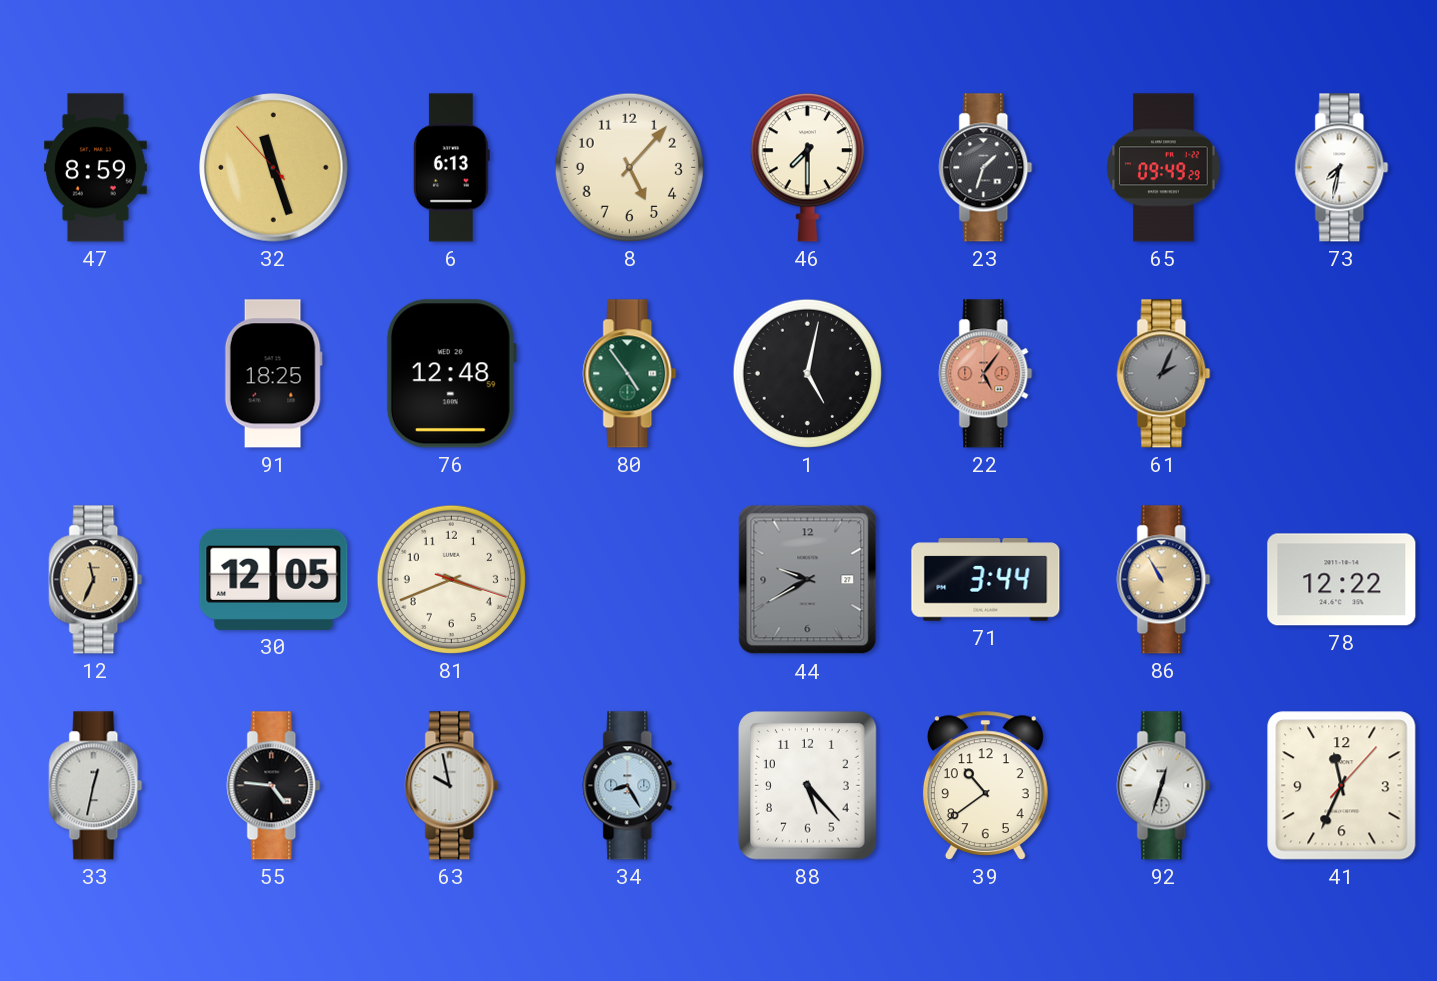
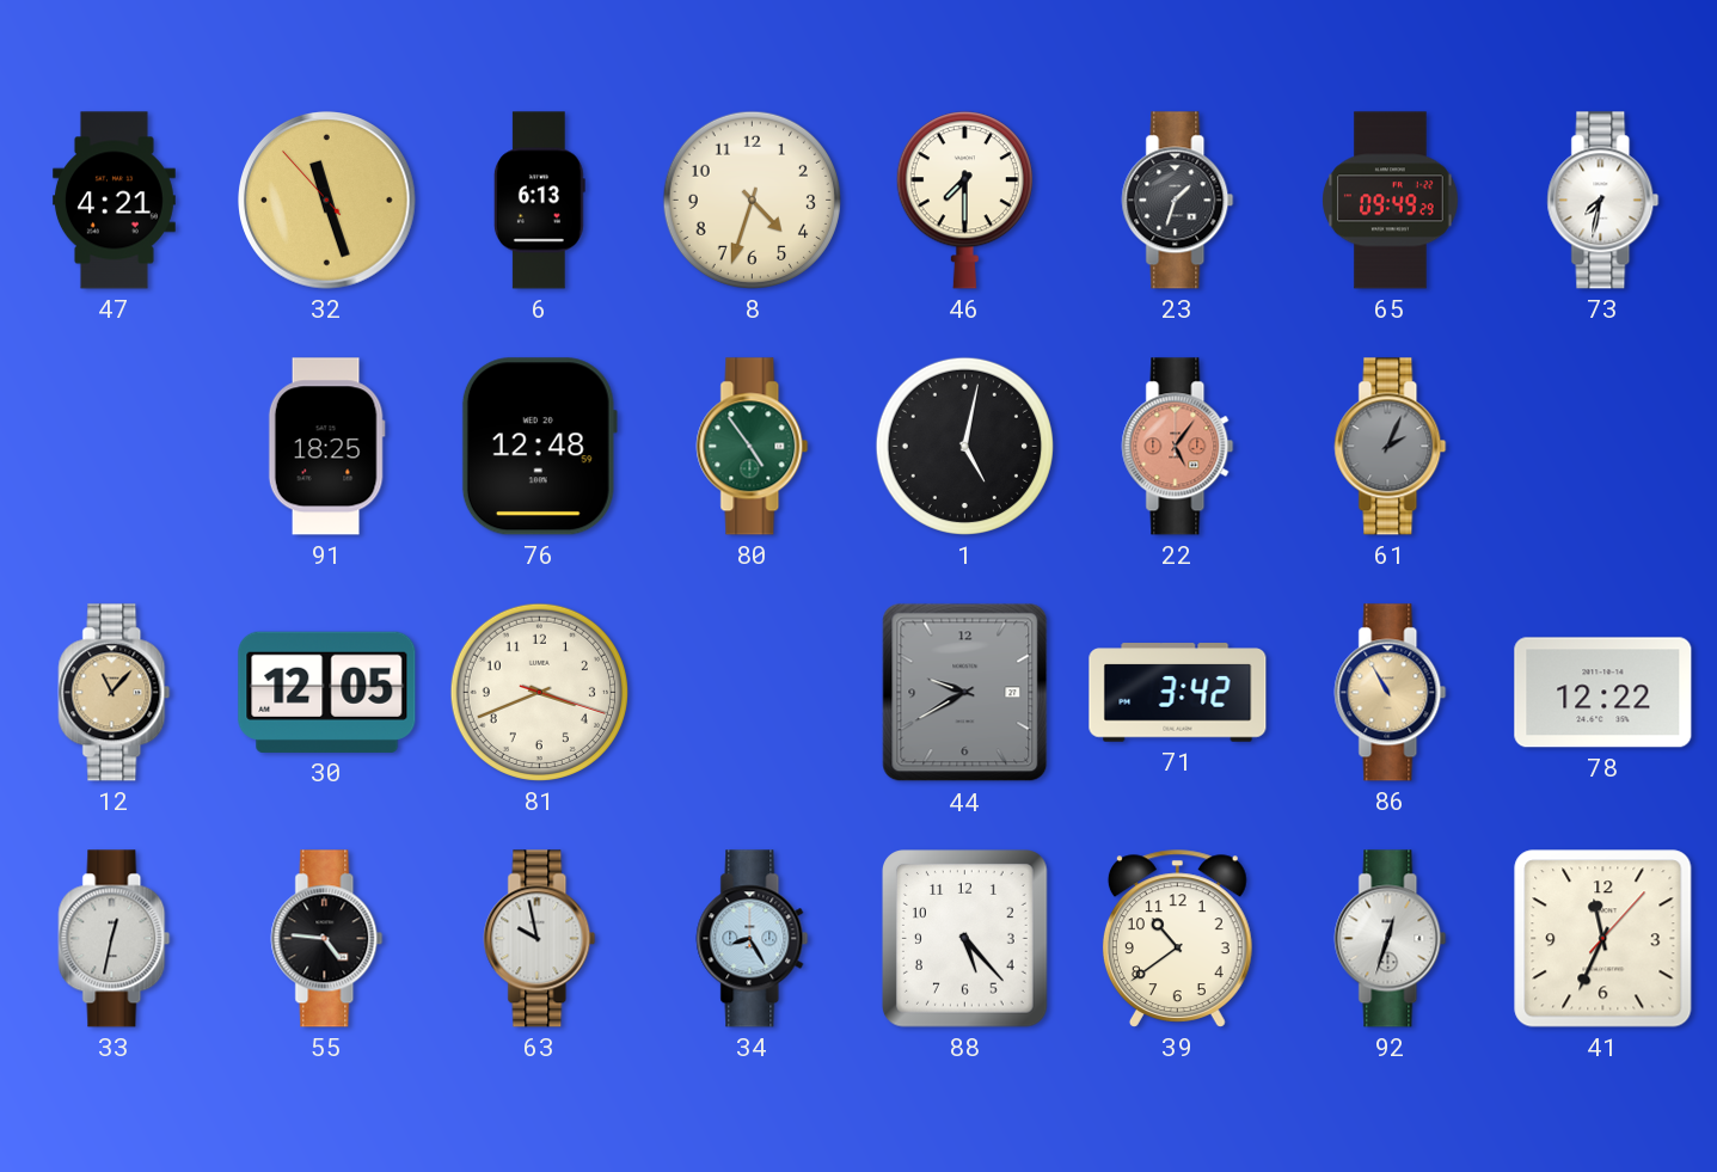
47: 8:59 -> 4:21
8: 5:07 -> 4:33
12: 11:34 -> 11:07
71: 3:44 -> 3:42
